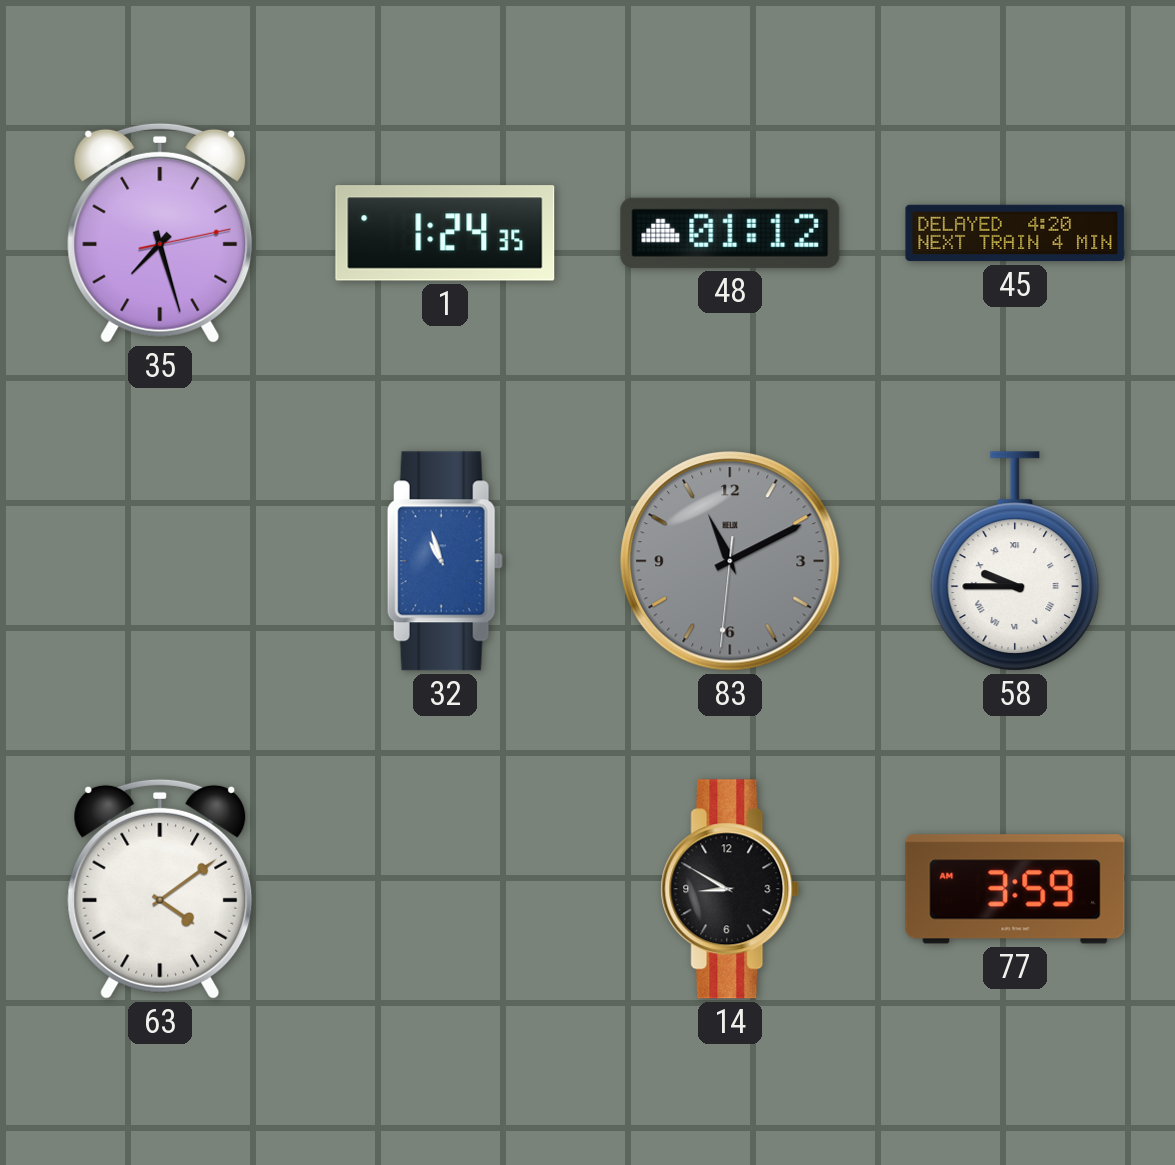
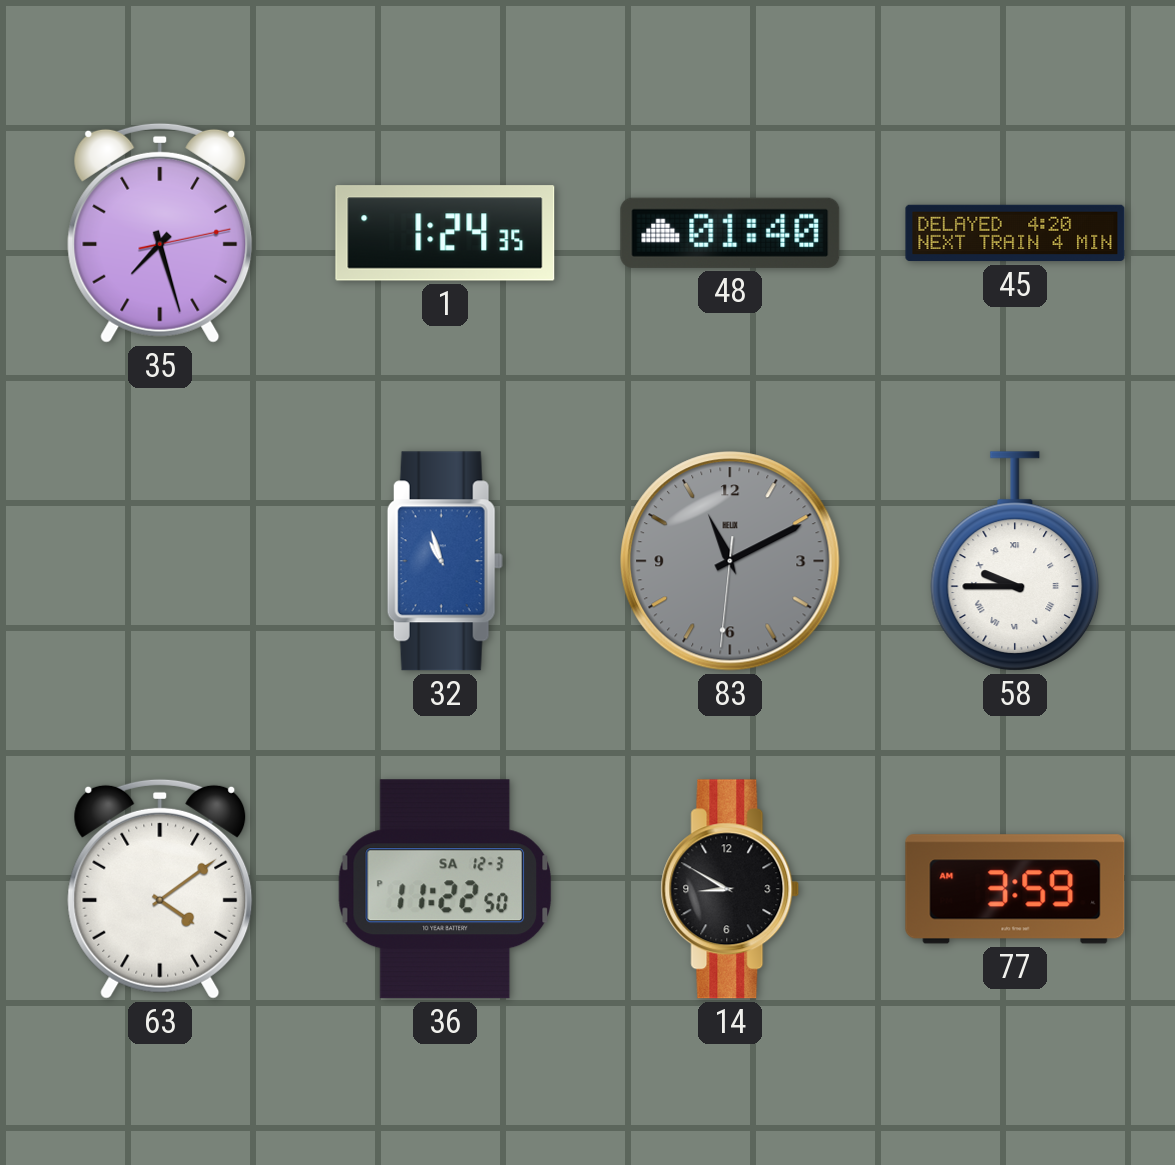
48: 01:12 -> 01:40
36: none -> 11:22
